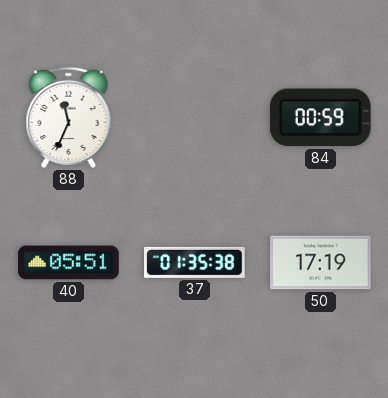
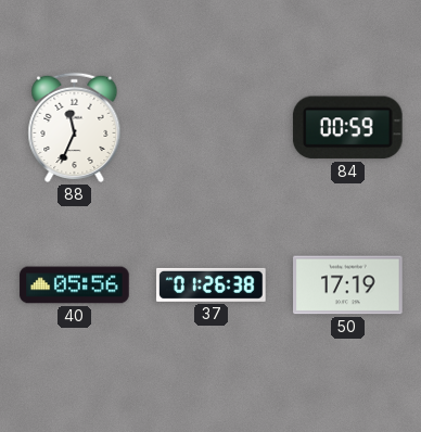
40: 05:51 -> 05:56
37: 01:35 -> 01:26
